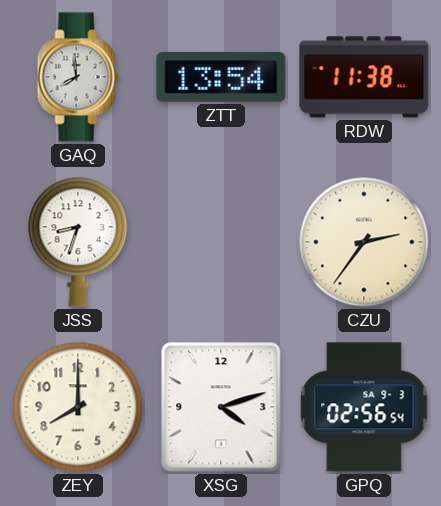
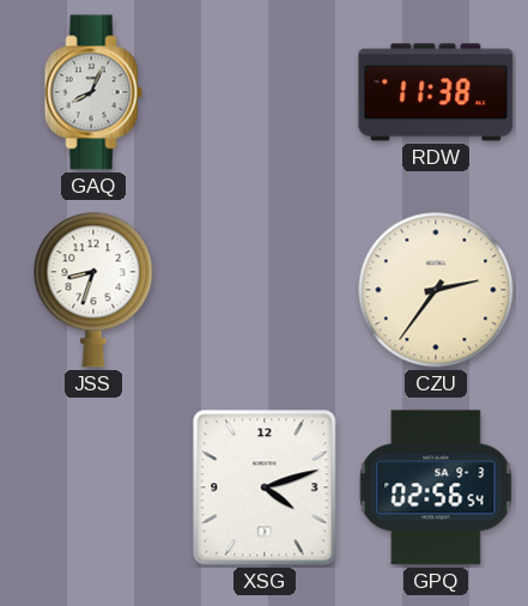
GAQ: 7:59 -> 8:04
ZTT: 13:54 -> none
ZEY: 8:00 -> none
